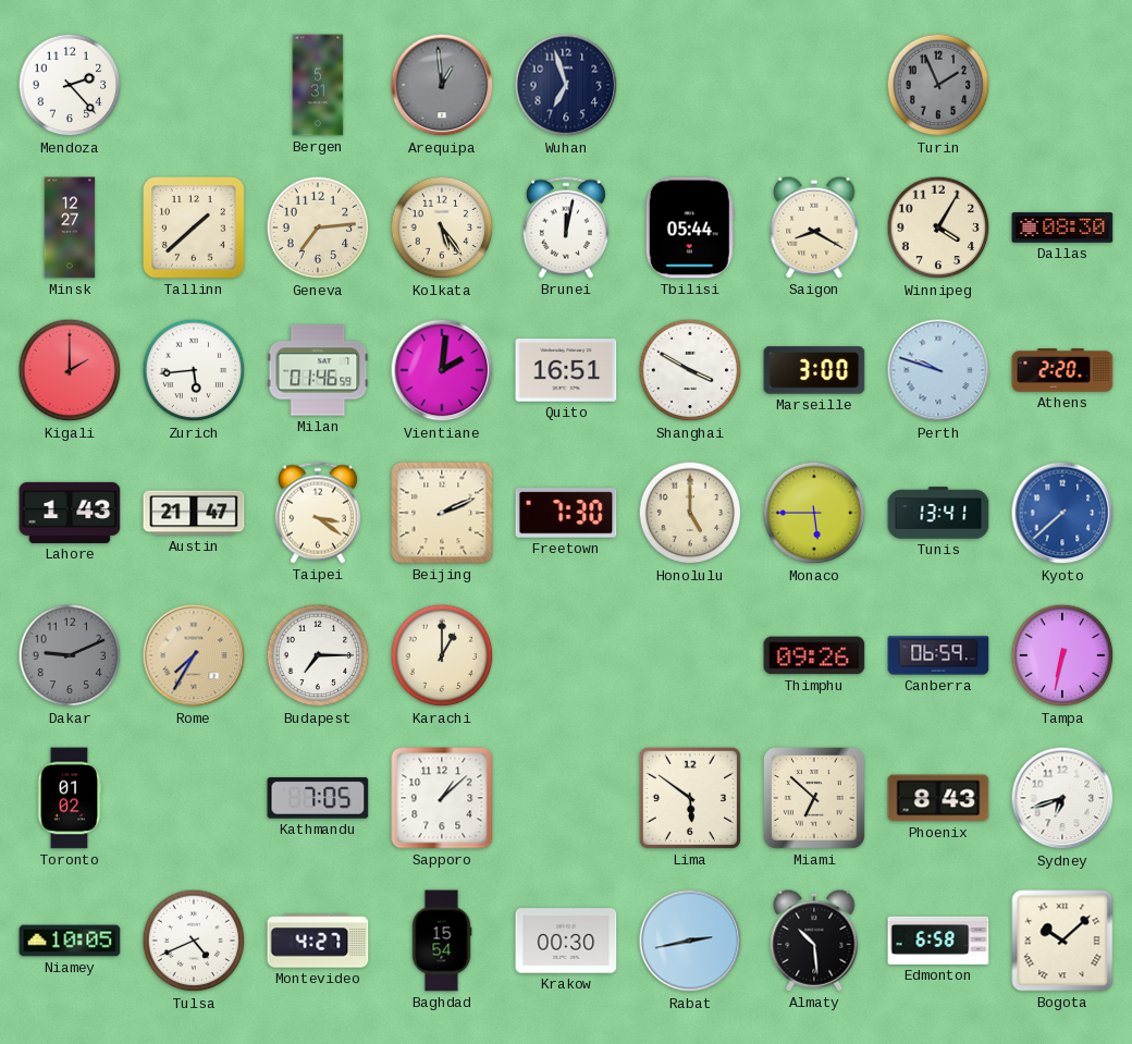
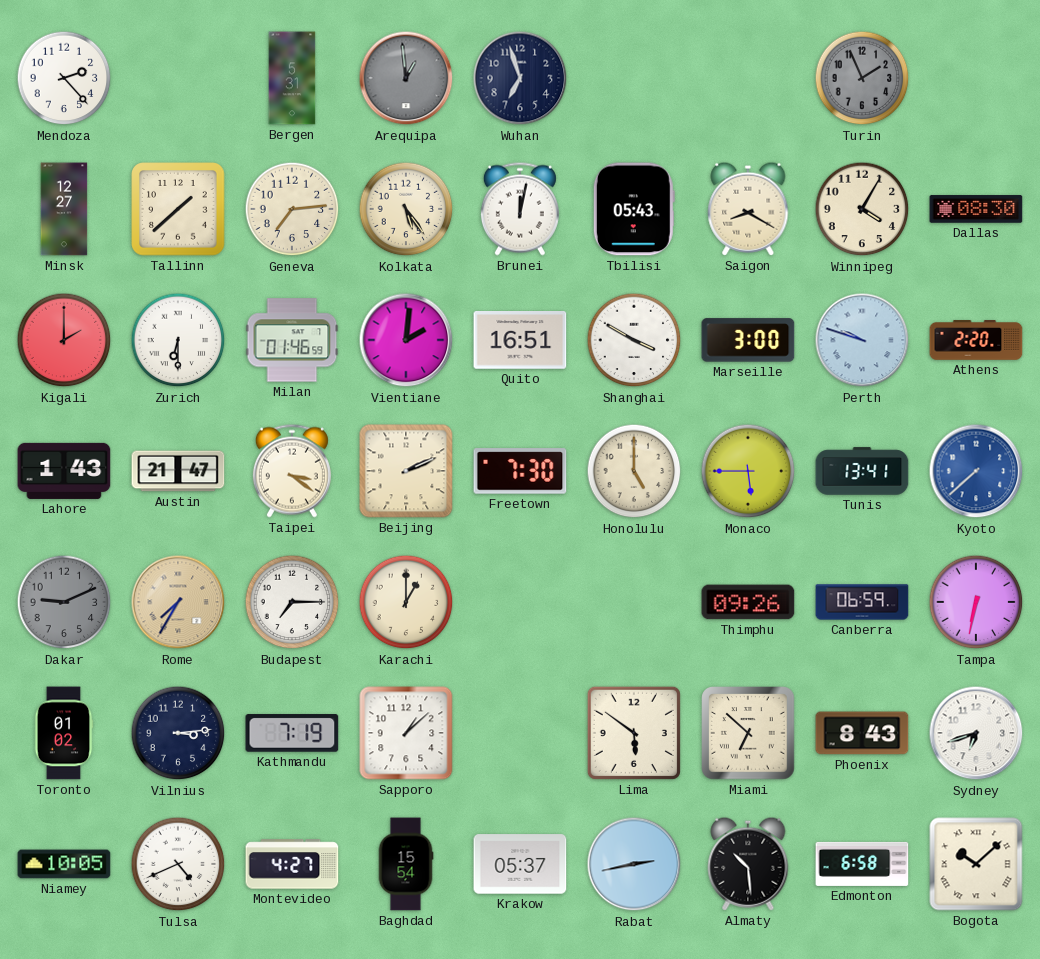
Tbilisi: 05:44 -> 05:43
Zurich: 5:44 -> 6:30
Vilnius: none -> 3:14
Kathmandu: 7:05 -> 7:19
Krakow: 00:30 -> 05:37
